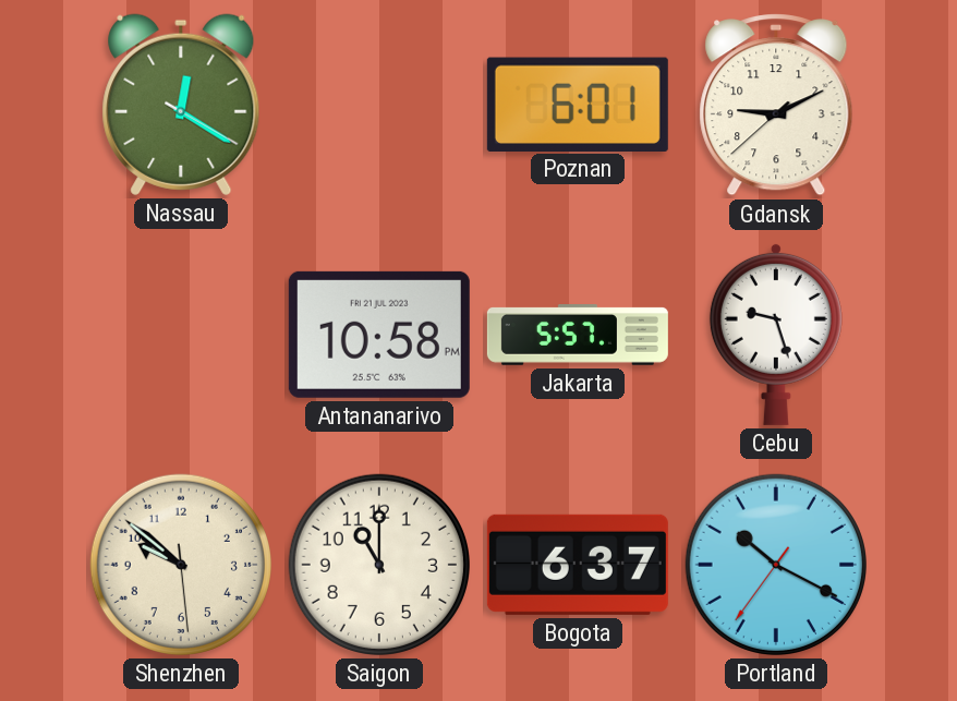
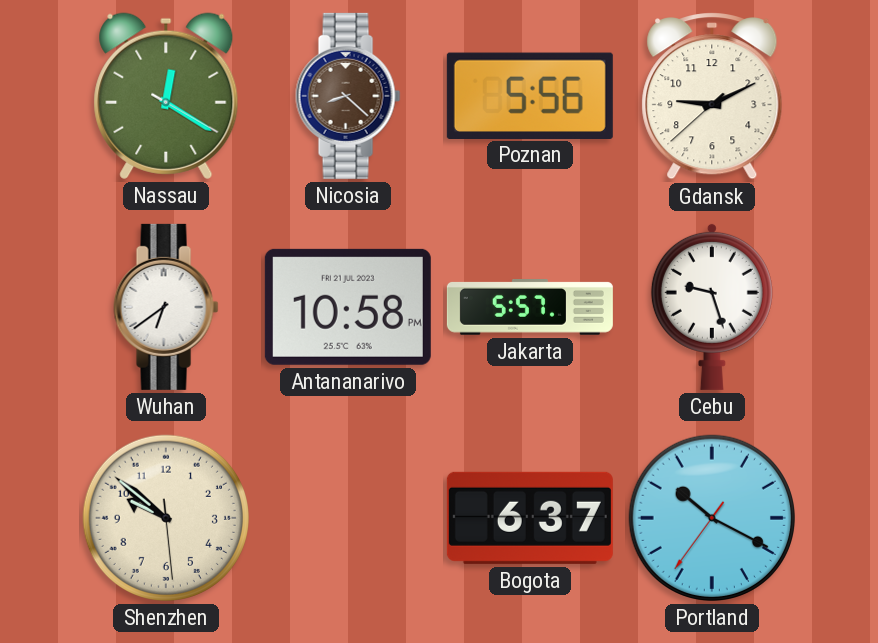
Nicosia: none -> 8:22
Poznan: 6:01 -> 5:56
Wuhan: none -> 6:39
Saigon: 11:00 -> none
